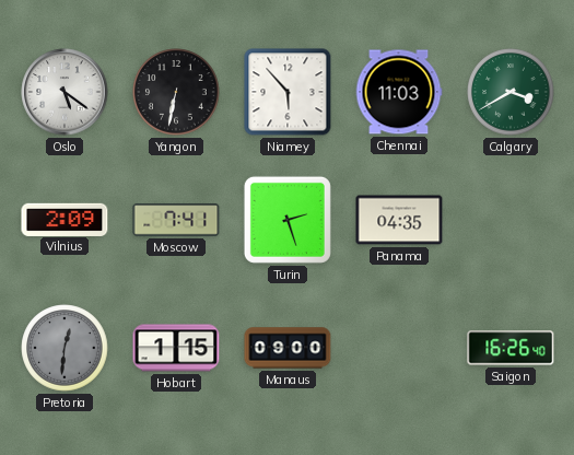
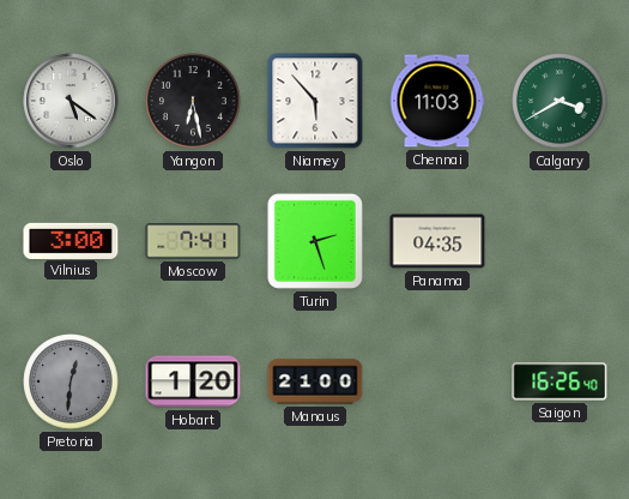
Yangon: 6:32 -> 6:28
Vilnius: 2:09 -> 3:00
Hobart: 1:15 -> 1:20
Manaus: 09:00 -> 21:00
